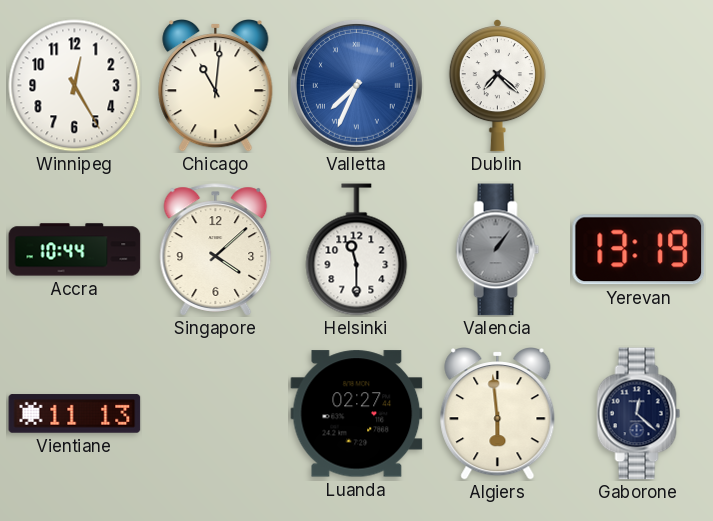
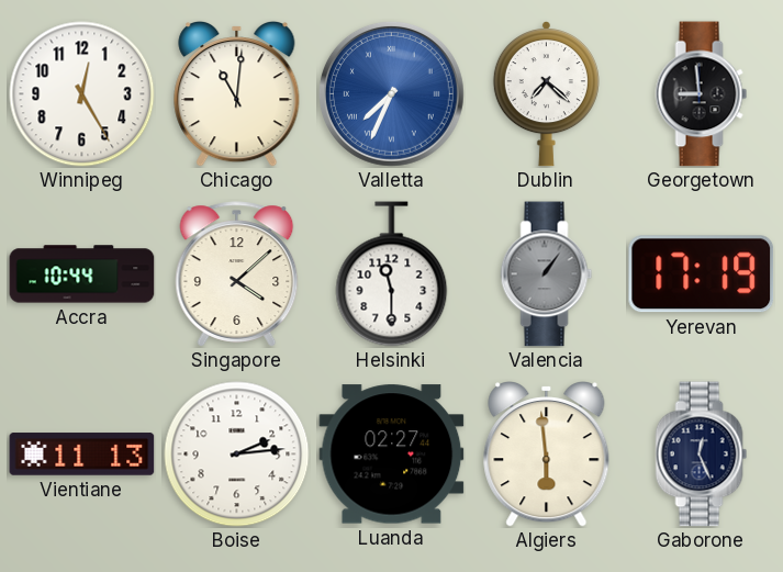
Georgetown: none -> 8:59
Yerevan: 13:19 -> 17:19
Boise: none -> 2:14
Gaborone: 12:22 -> 12:26
